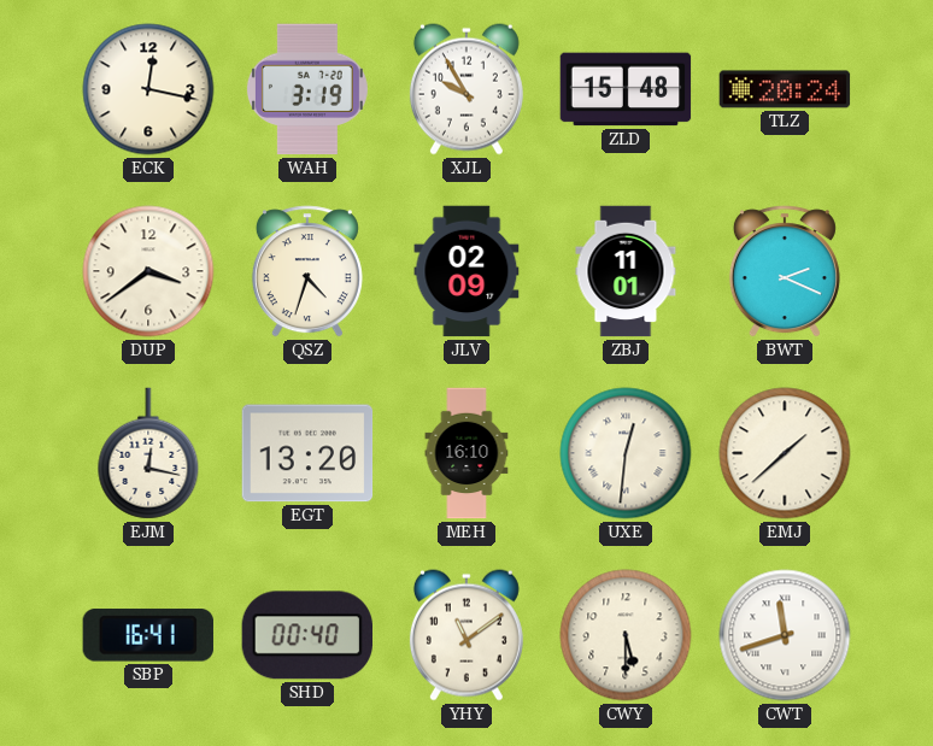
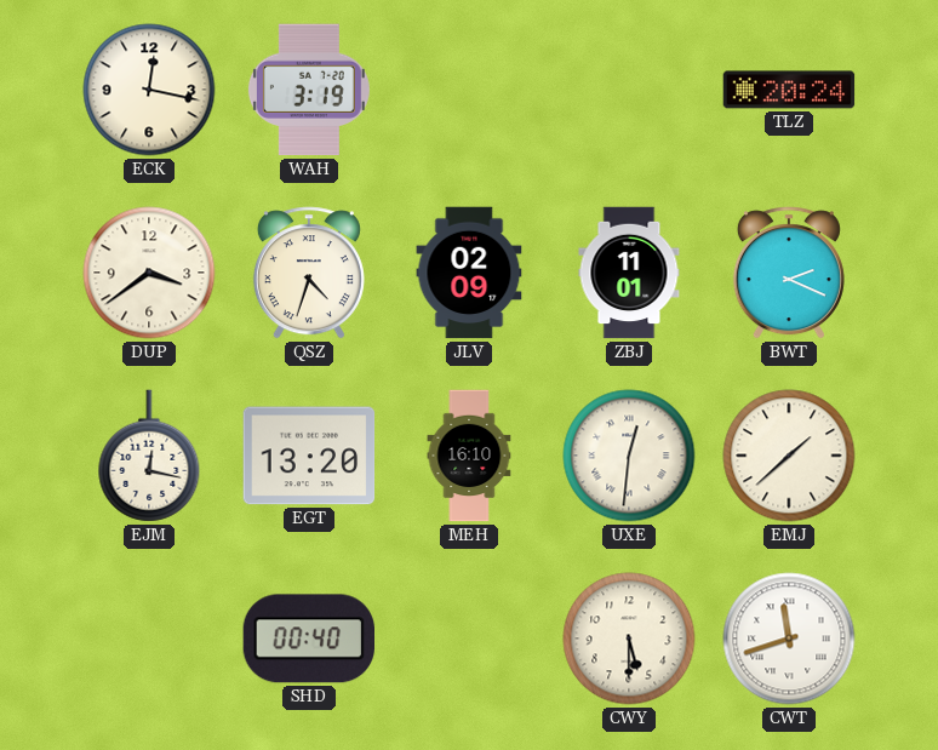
XJL: 9:55 -> none
ZLD: 15:48 -> none
SBP: 16:41 -> none
YHY: 11:09 -> none
